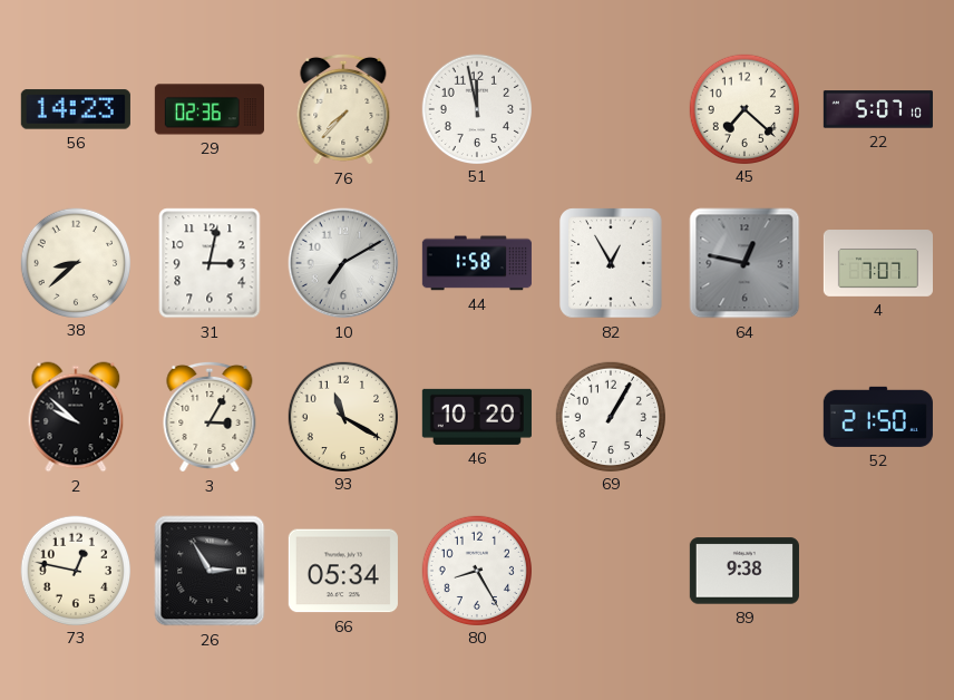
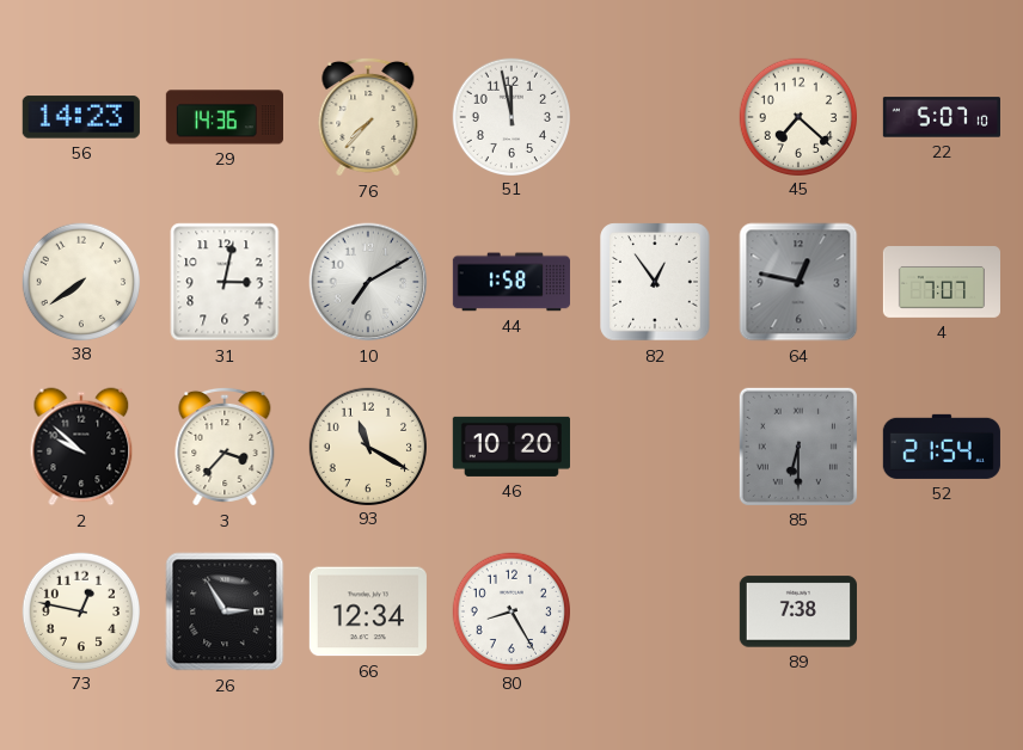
29: 02:36 -> 14:36
38: 8:38 -> 7:39
82: 12:55 -> 12:54
3: 3:05 -> 3:37
69: 1:05 -> none
85: none -> 6:30
52: 21:50 -> 21:54
66: 05:34 -> 12:34
89: 9:38 -> 7:38
